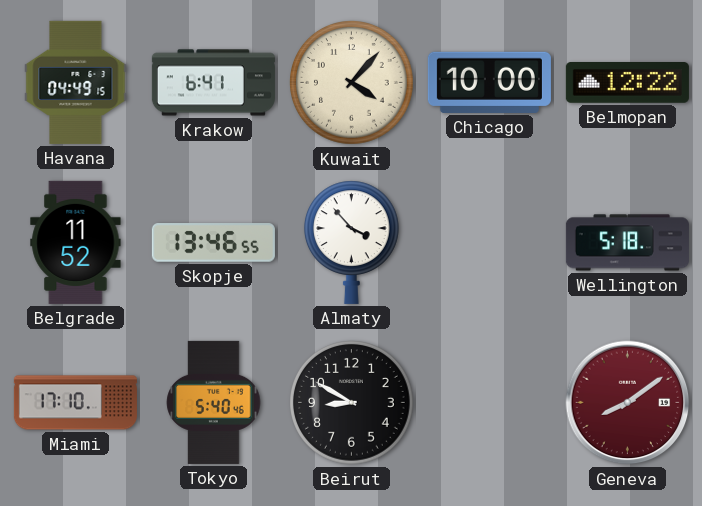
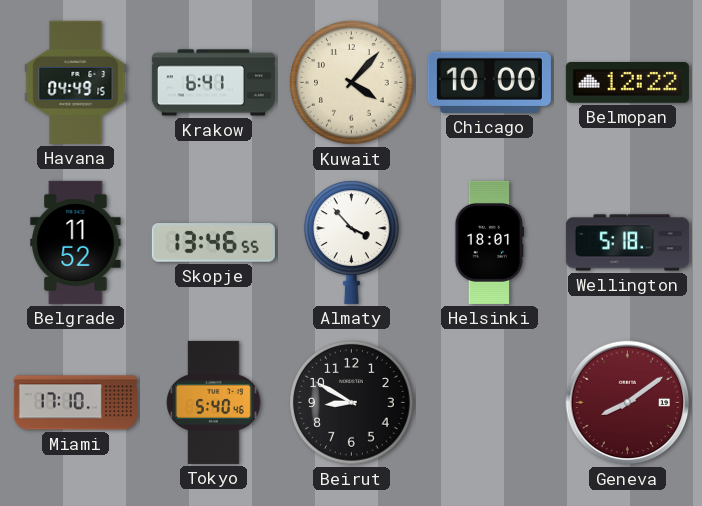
Helsinki: none -> 18:01
